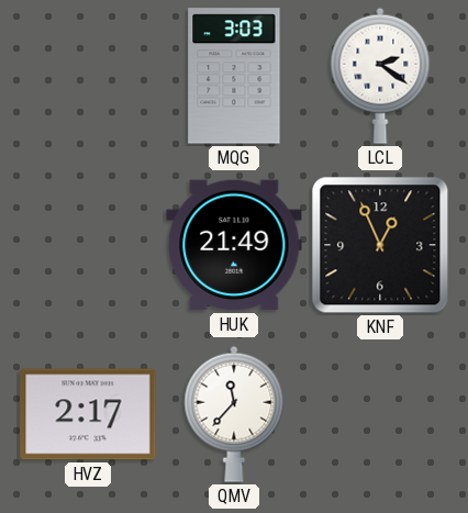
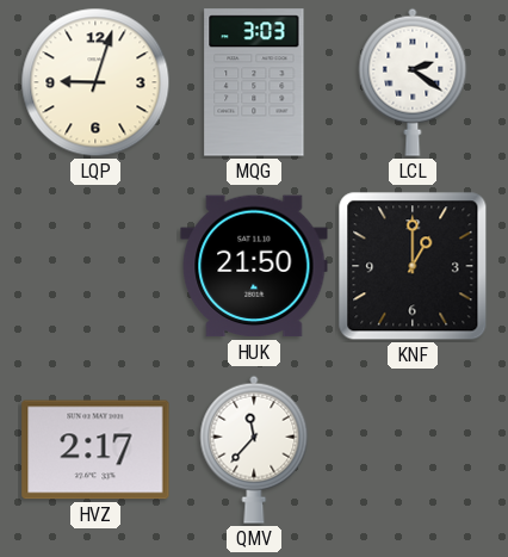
LQP: none -> 9:03
HUK: 21:49 -> 21:50
KNF: 12:56 -> 1:00
